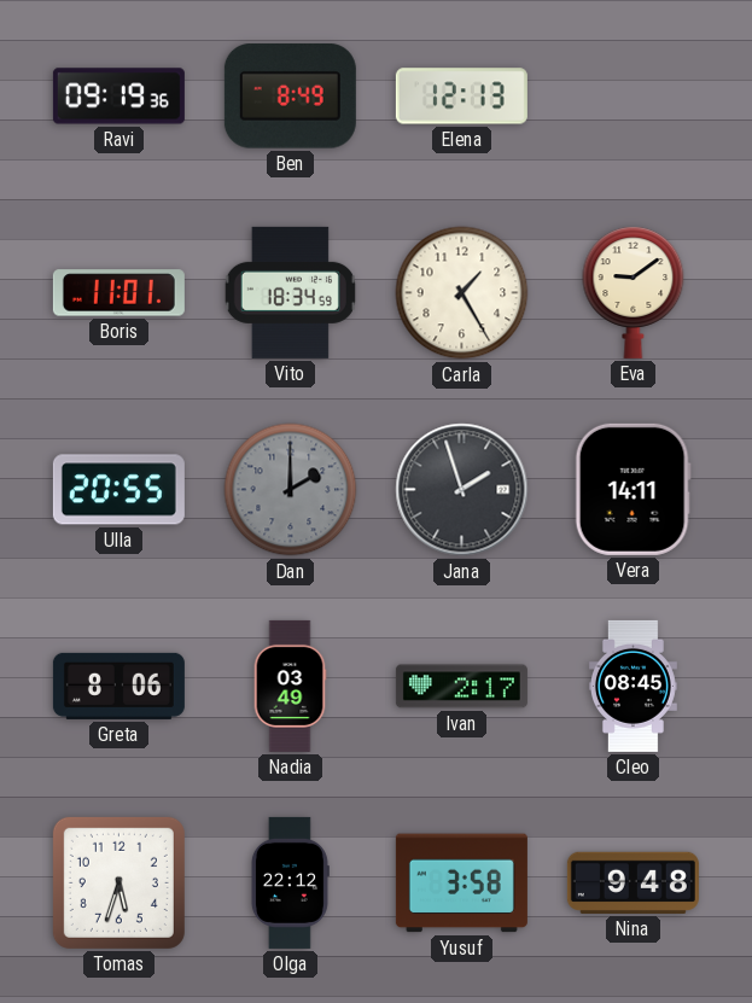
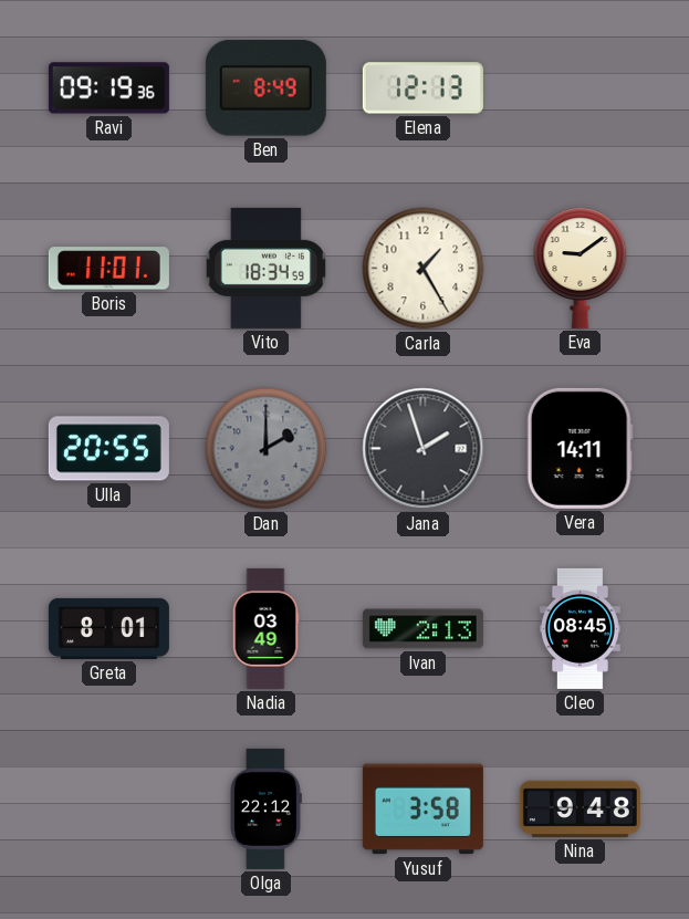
Greta: 8:06 -> 8:01
Ivan: 2:17 -> 2:13
Tomas: 5:33 -> none
